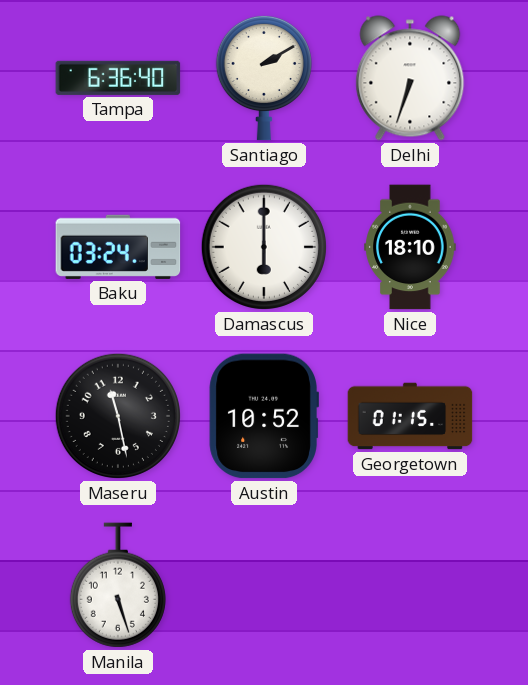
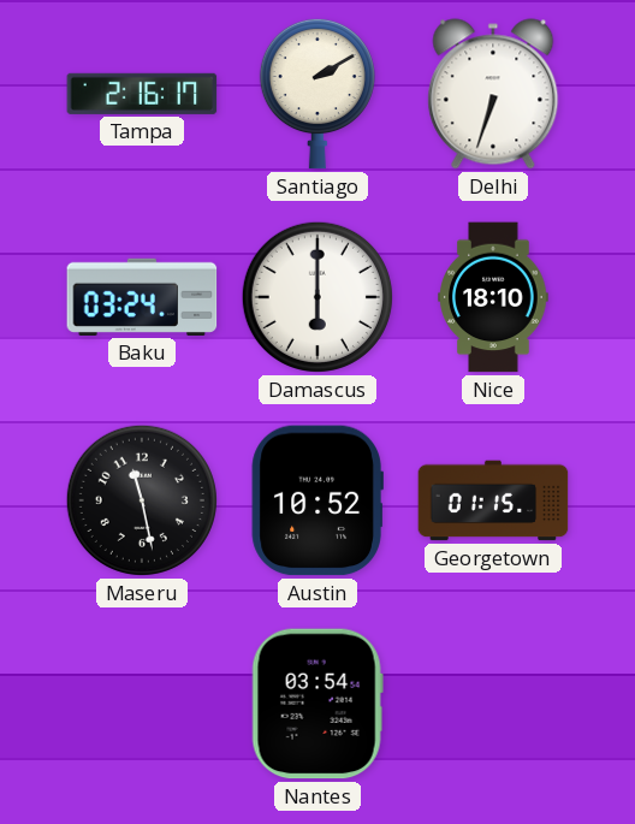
Tampa: 6:36 -> 2:16
Manila: 5:27 -> none
Nantes: none -> 03:54
